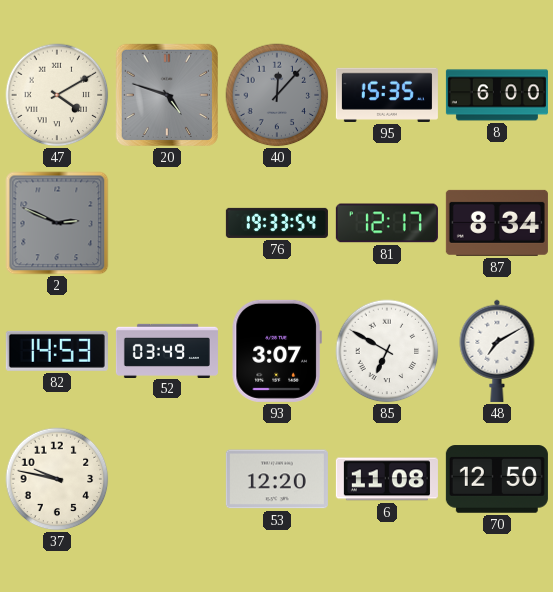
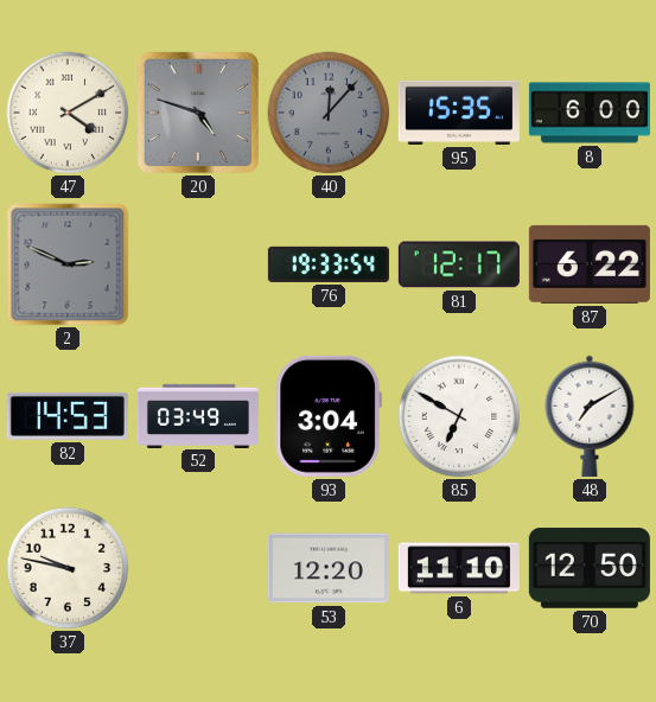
87: 8:34 -> 6:22
93: 3:07 -> 3:04
6: 11:08 -> 11:10
